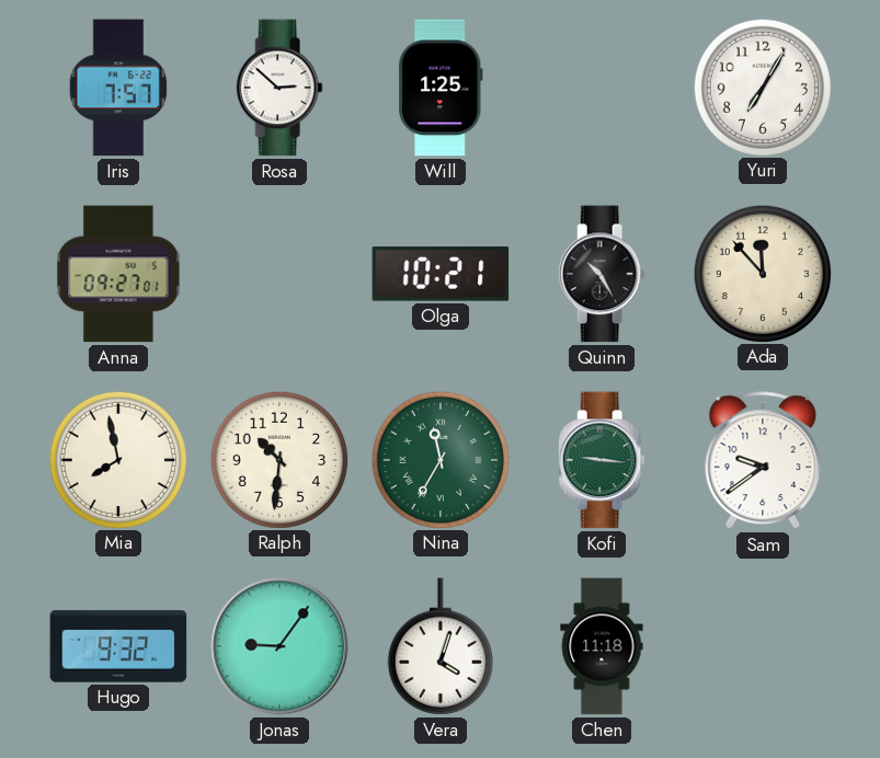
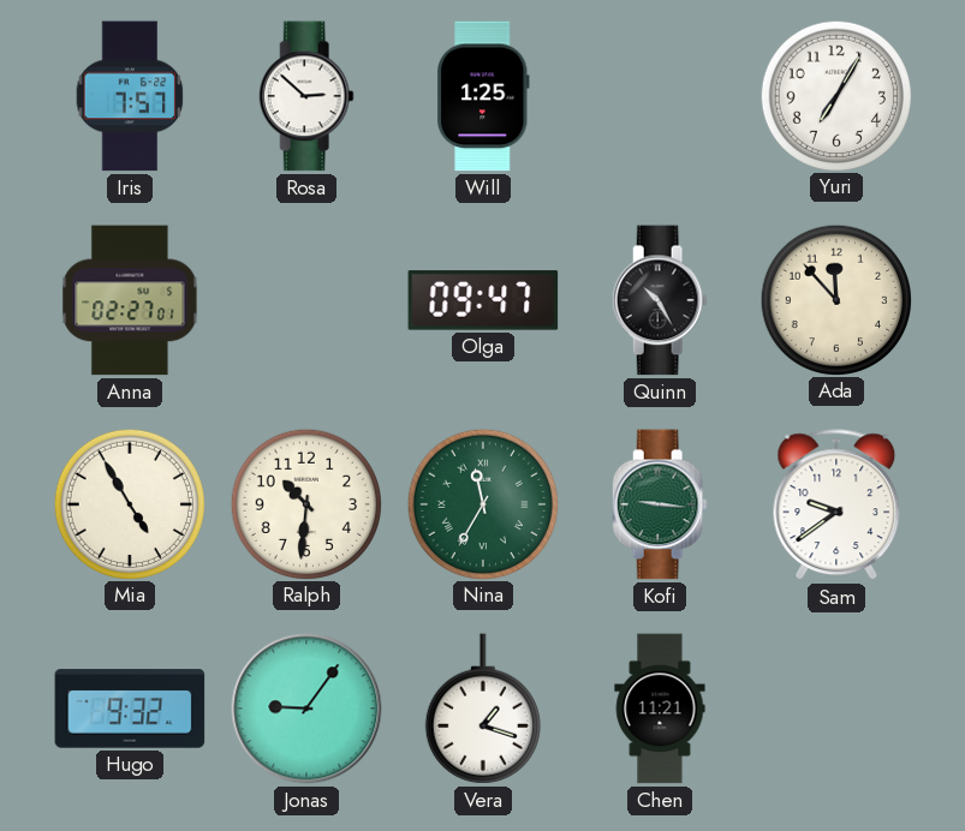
Anna: 09:27 -> 02:27
Olga: 10:21 -> 09:47
Mia: 7:58 -> 4:55
Vera: 4:03 -> 1:18
Chen: 11:18 -> 11:21
